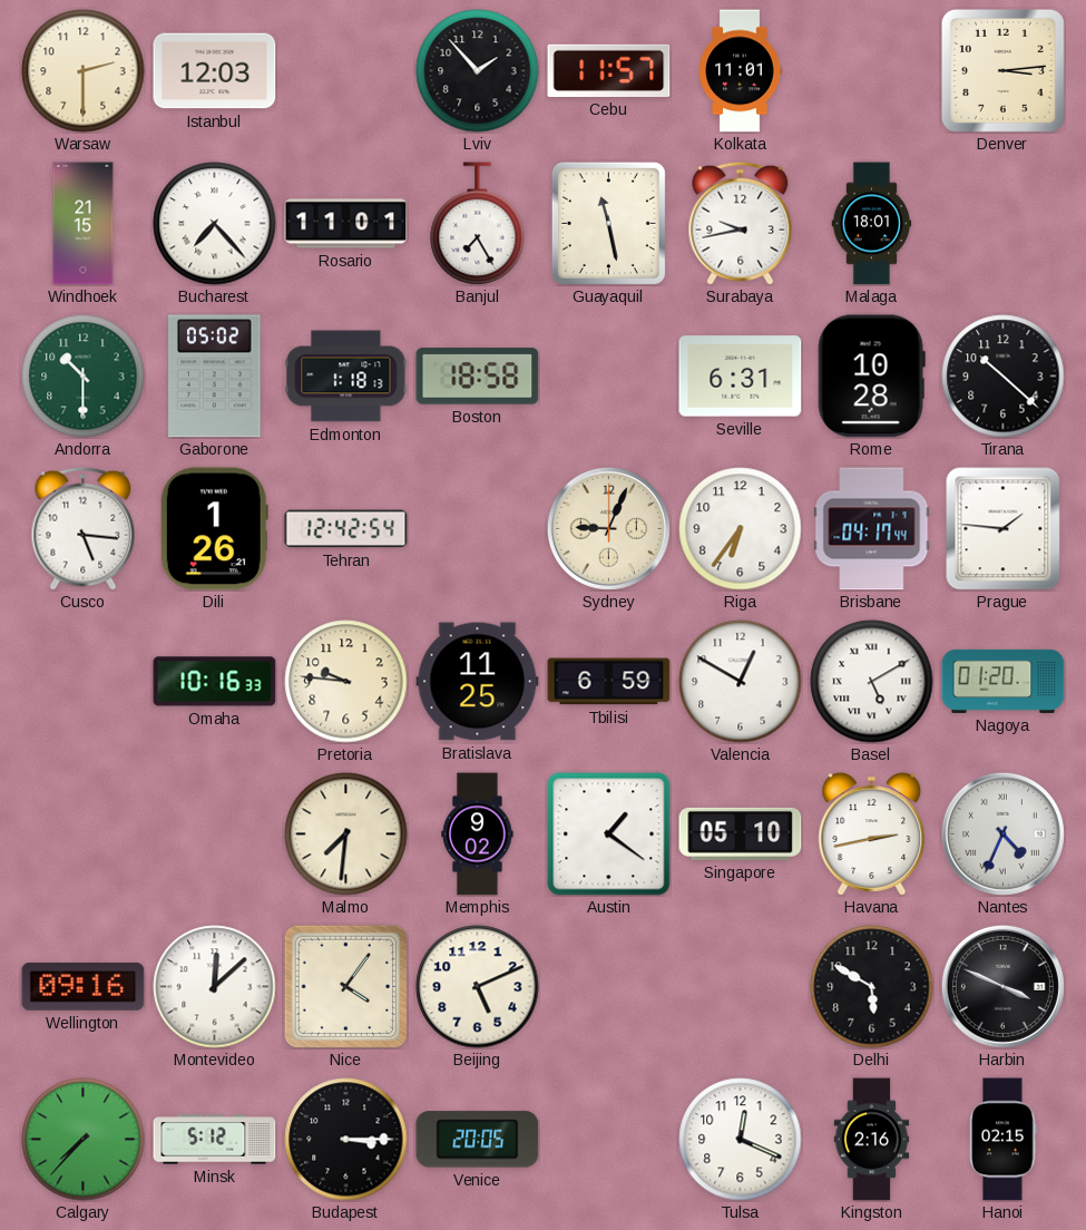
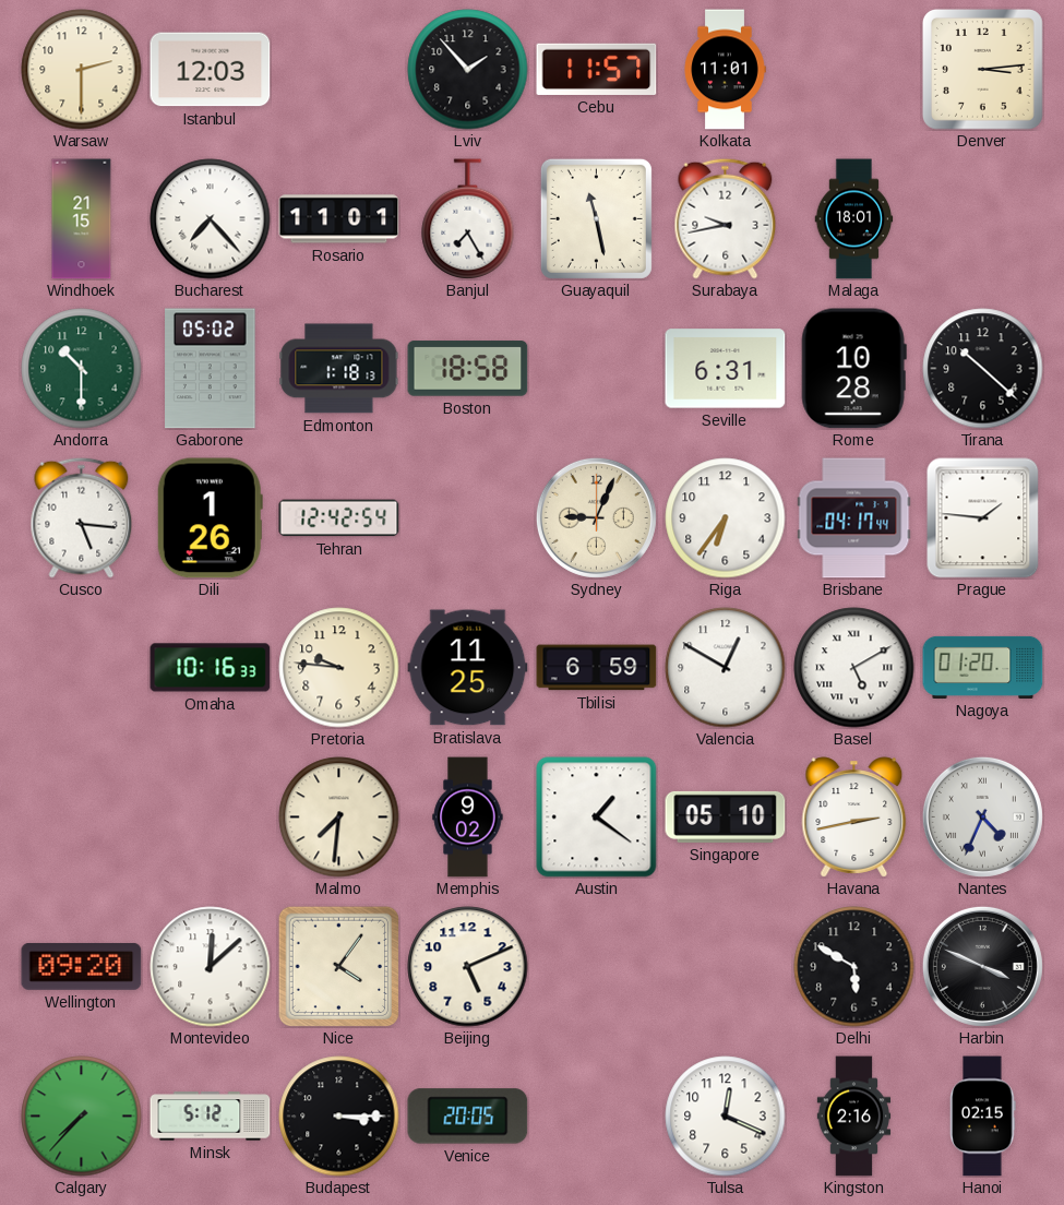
Wellington: 09:16 -> 09:20
